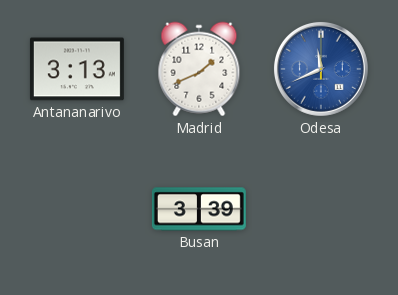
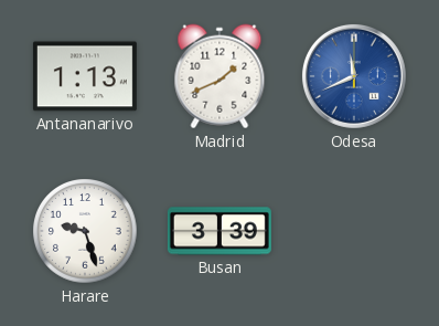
Antananarivo: 3:13 -> 1:13
Harare: none -> 9:27
